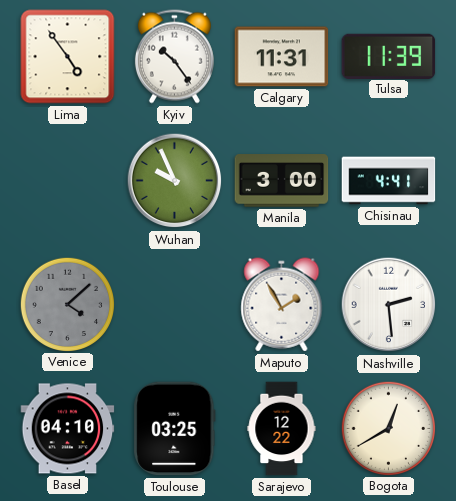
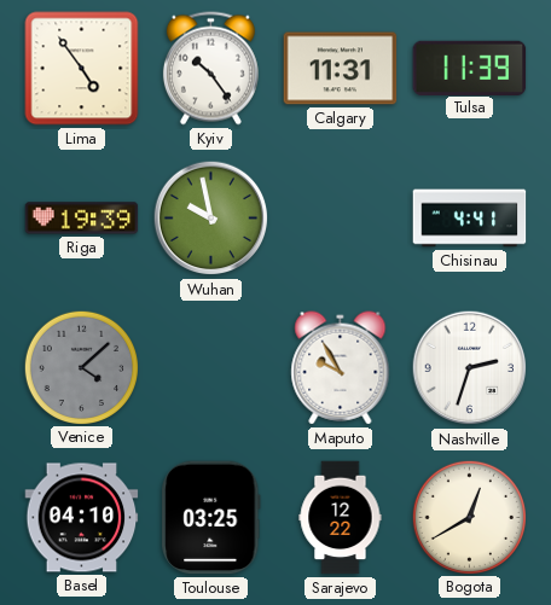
Riga: none -> 19:39
Wuhan: 9:56 -> 9:58
Manila: 3:00 -> none
Maputo: 1:55 -> 9:55
Nashville: 2:29 -> 2:33
